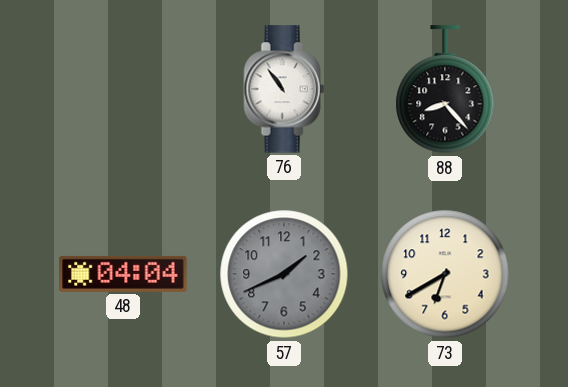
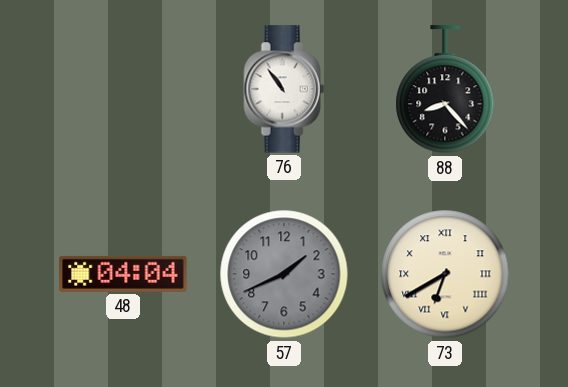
73 numerals: Arabic -> Roman
